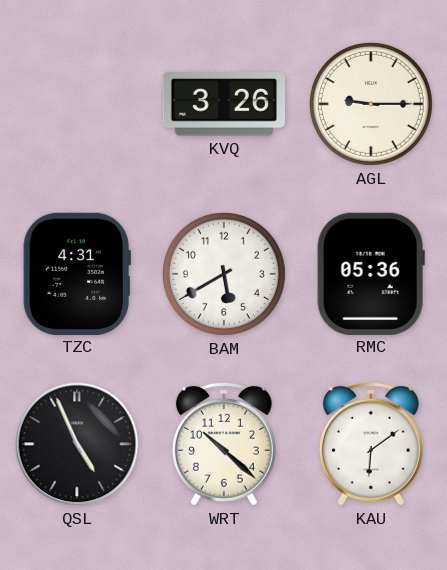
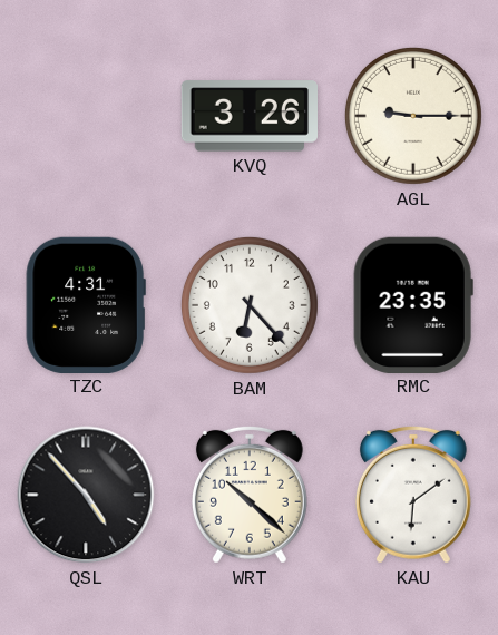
BAM: 5:40 -> 6:23
RMC: 05:36 -> 23:35
QSL: 4:56 -> 4:53
